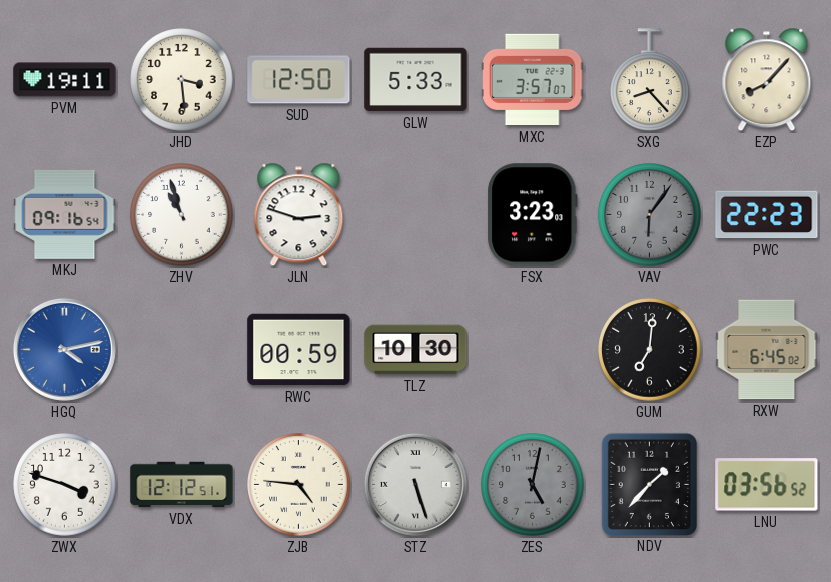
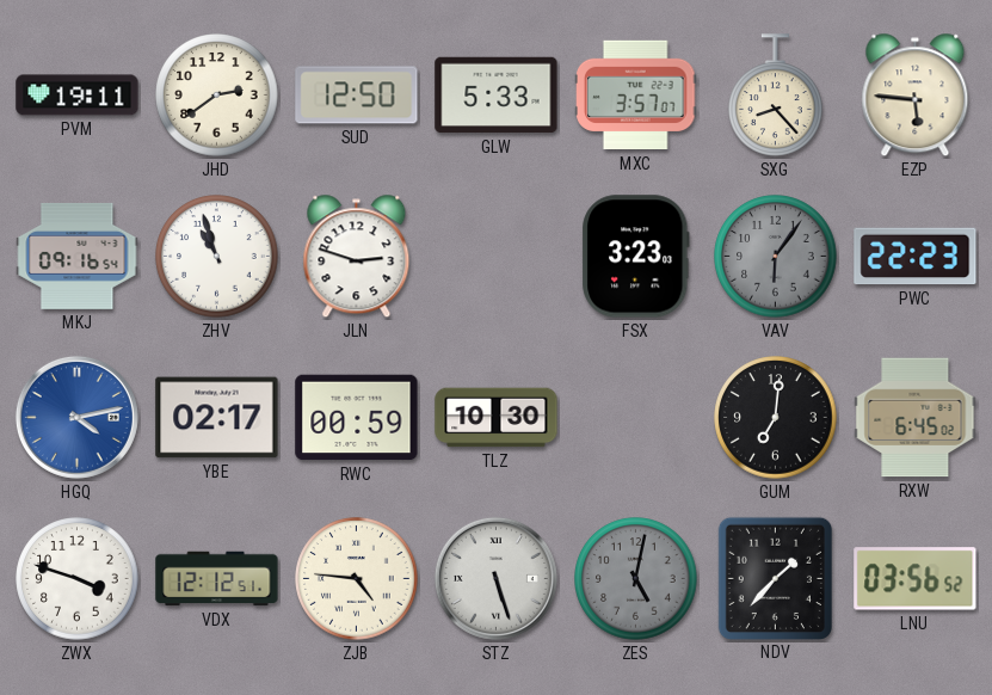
JHD: 3:29 -> 2:39
EZP: 8:07 -> 5:46
YBE: none -> 02:17
